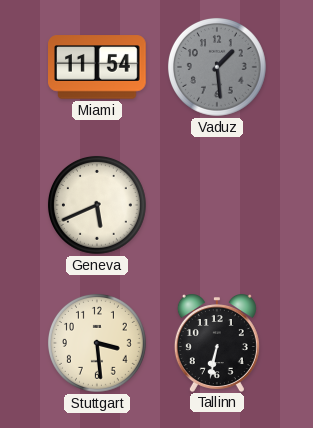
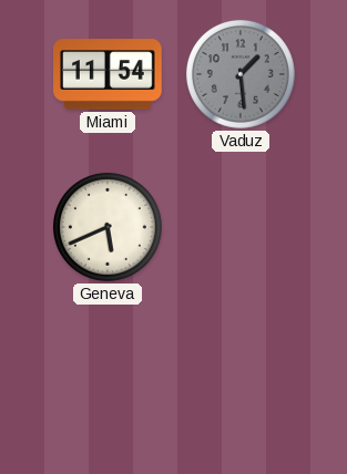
Stuttgart: 3:29 -> none
Tallinn: 6:32 -> none
